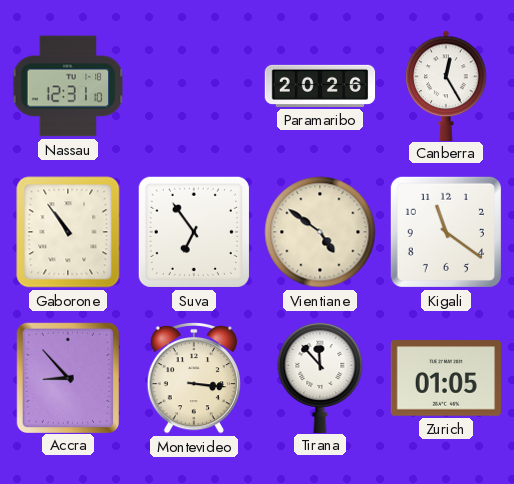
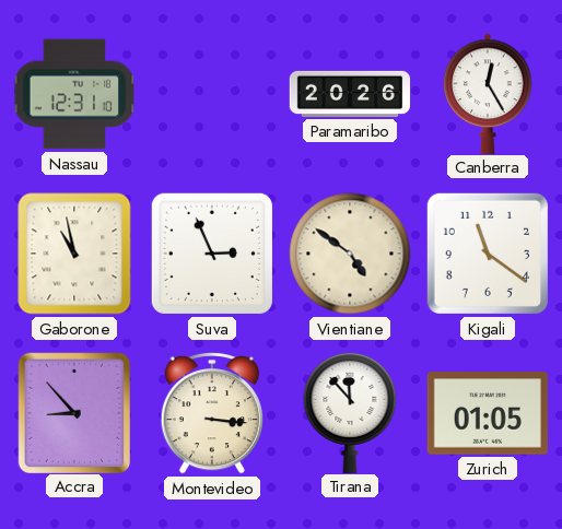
Gaborone: 10:54 -> 10:58
Suva: 6:54 -> 2:56
